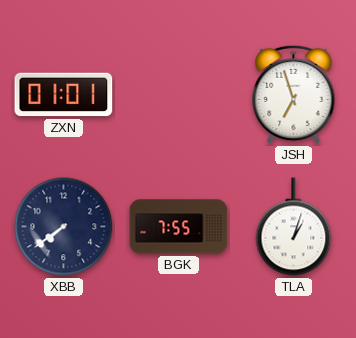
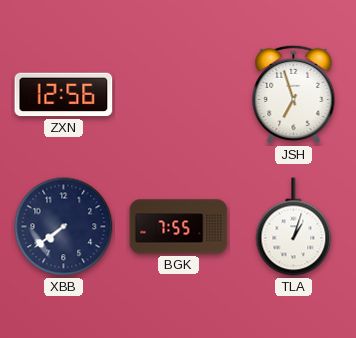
ZXN: 01:01 -> 12:56
